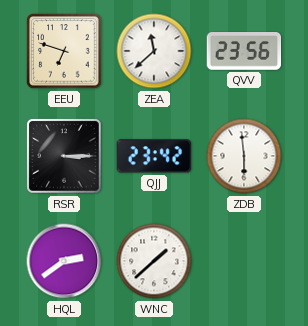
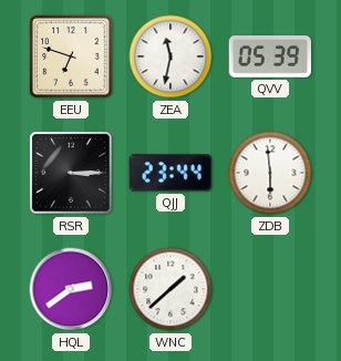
ZEA: 11:38 -> 11:32
QVV: 23:56 -> 05:39
QJJ: 23:42 -> 23:44
